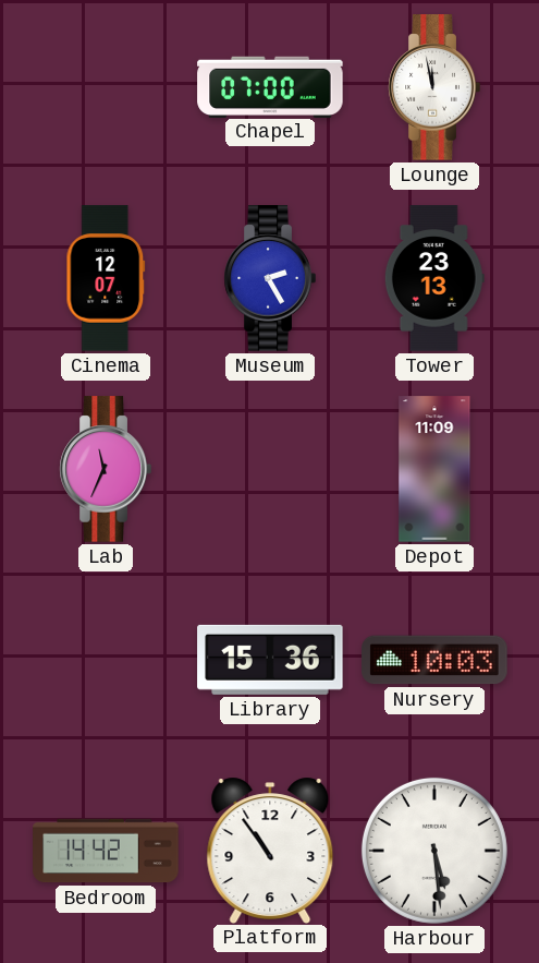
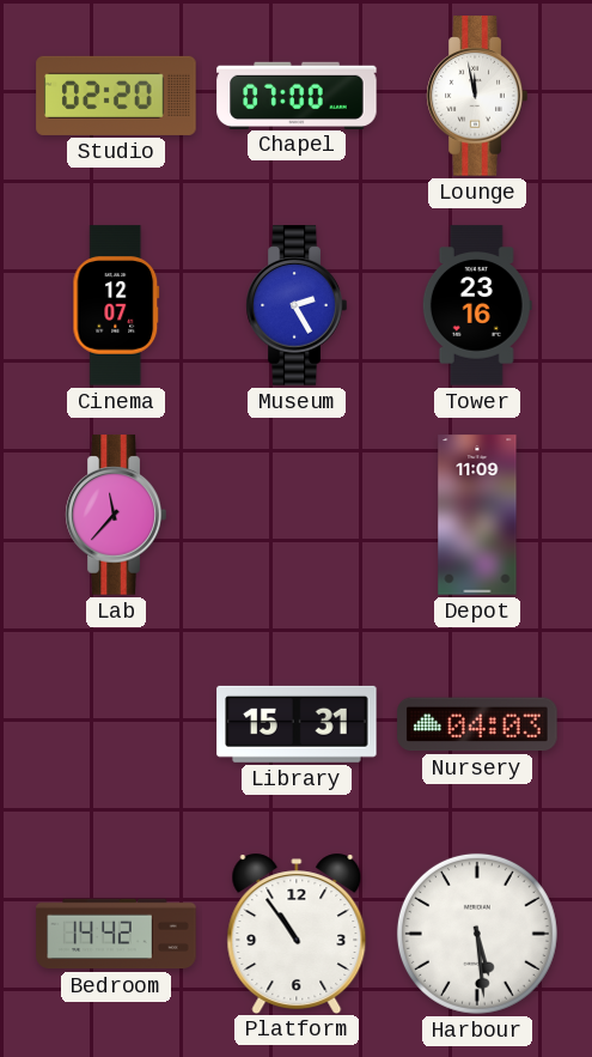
Studio: none -> 02:20
Tower: 23:13 -> 23:16
Lab: 11:34 -> 11:37
Library: 15:36 -> 15:31
Nursery: 10:03 -> 04:03
